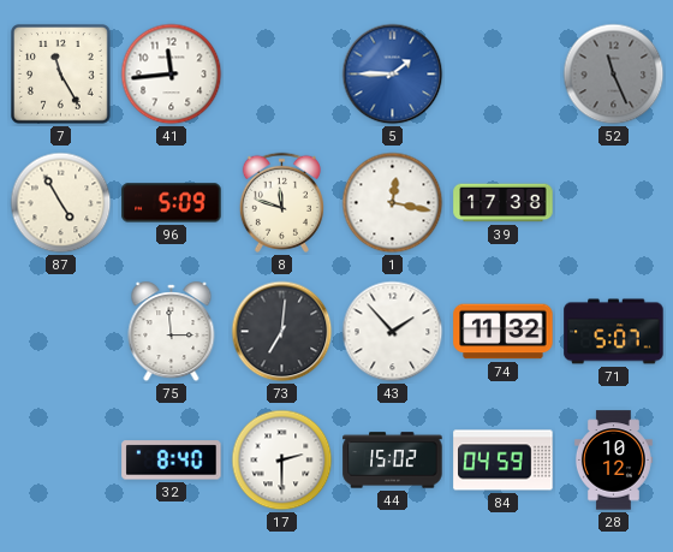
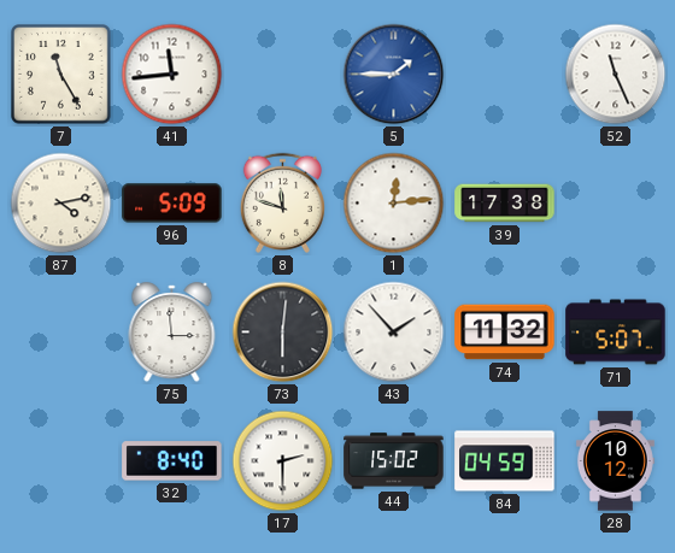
52 dial: grey -> white
87: 4:55 -> 4:13
1: 12:17 -> 12:14
73: 7:01 -> 6:01
